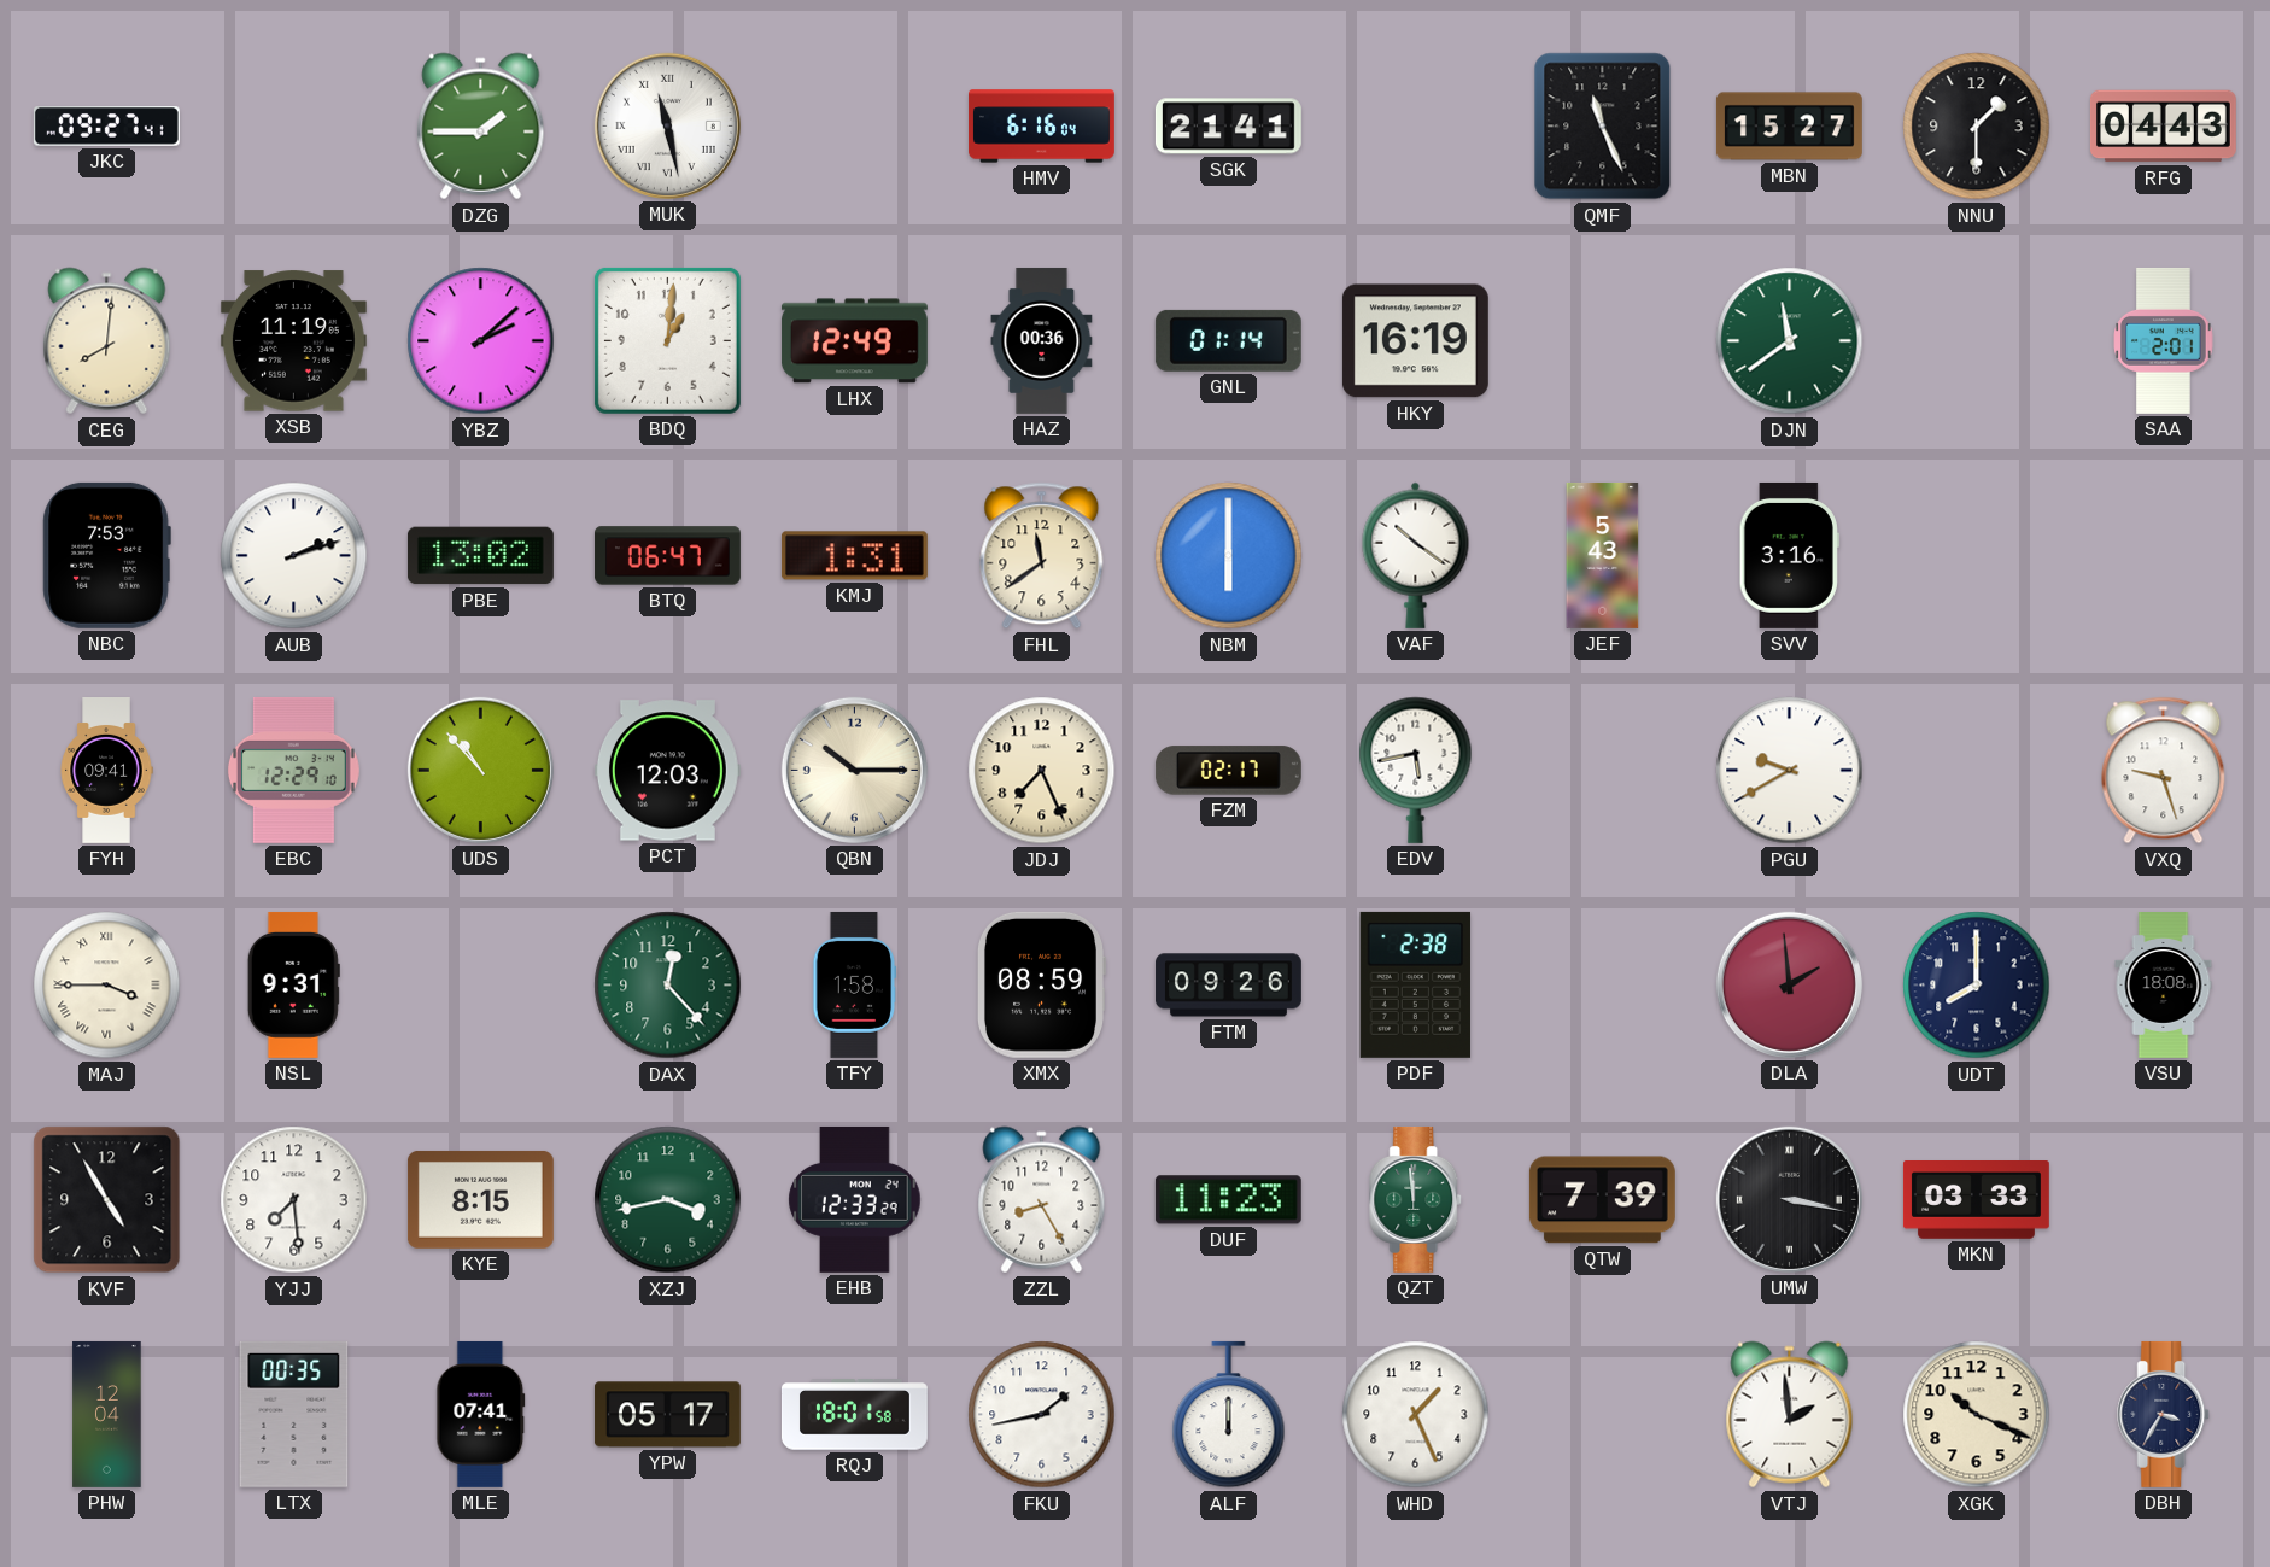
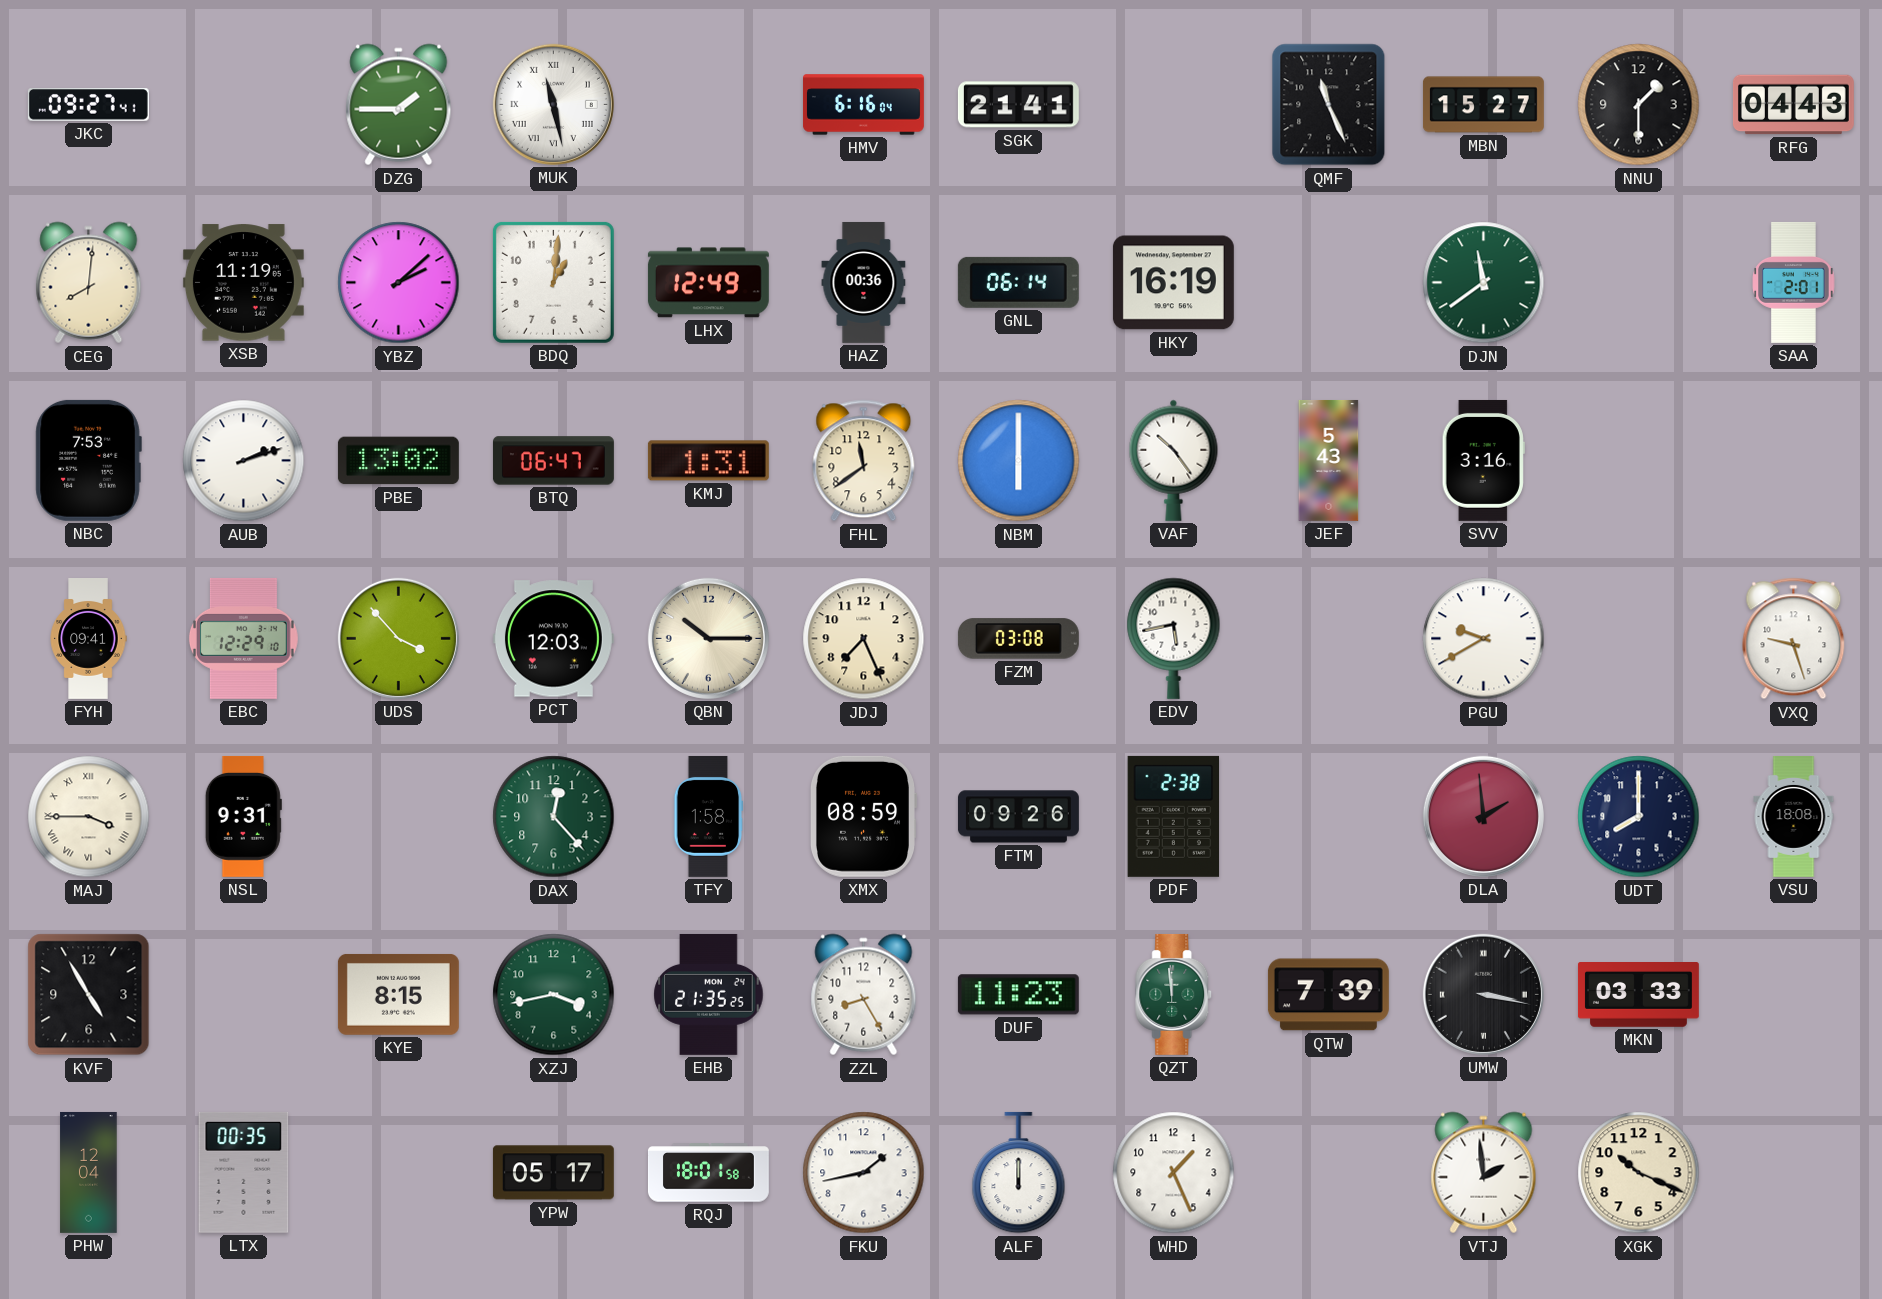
GNL: 01:14 -> 06:14
VAF: 10:21 -> 10:24
UDS: 10:53 -> 3:53
FZM: 02:17 -> 03:08
YJJ: 7:29 -> none
EHB: 12:33 -> 21:35
MLE: 07:41 -> none
DBH: 3:35 -> none
